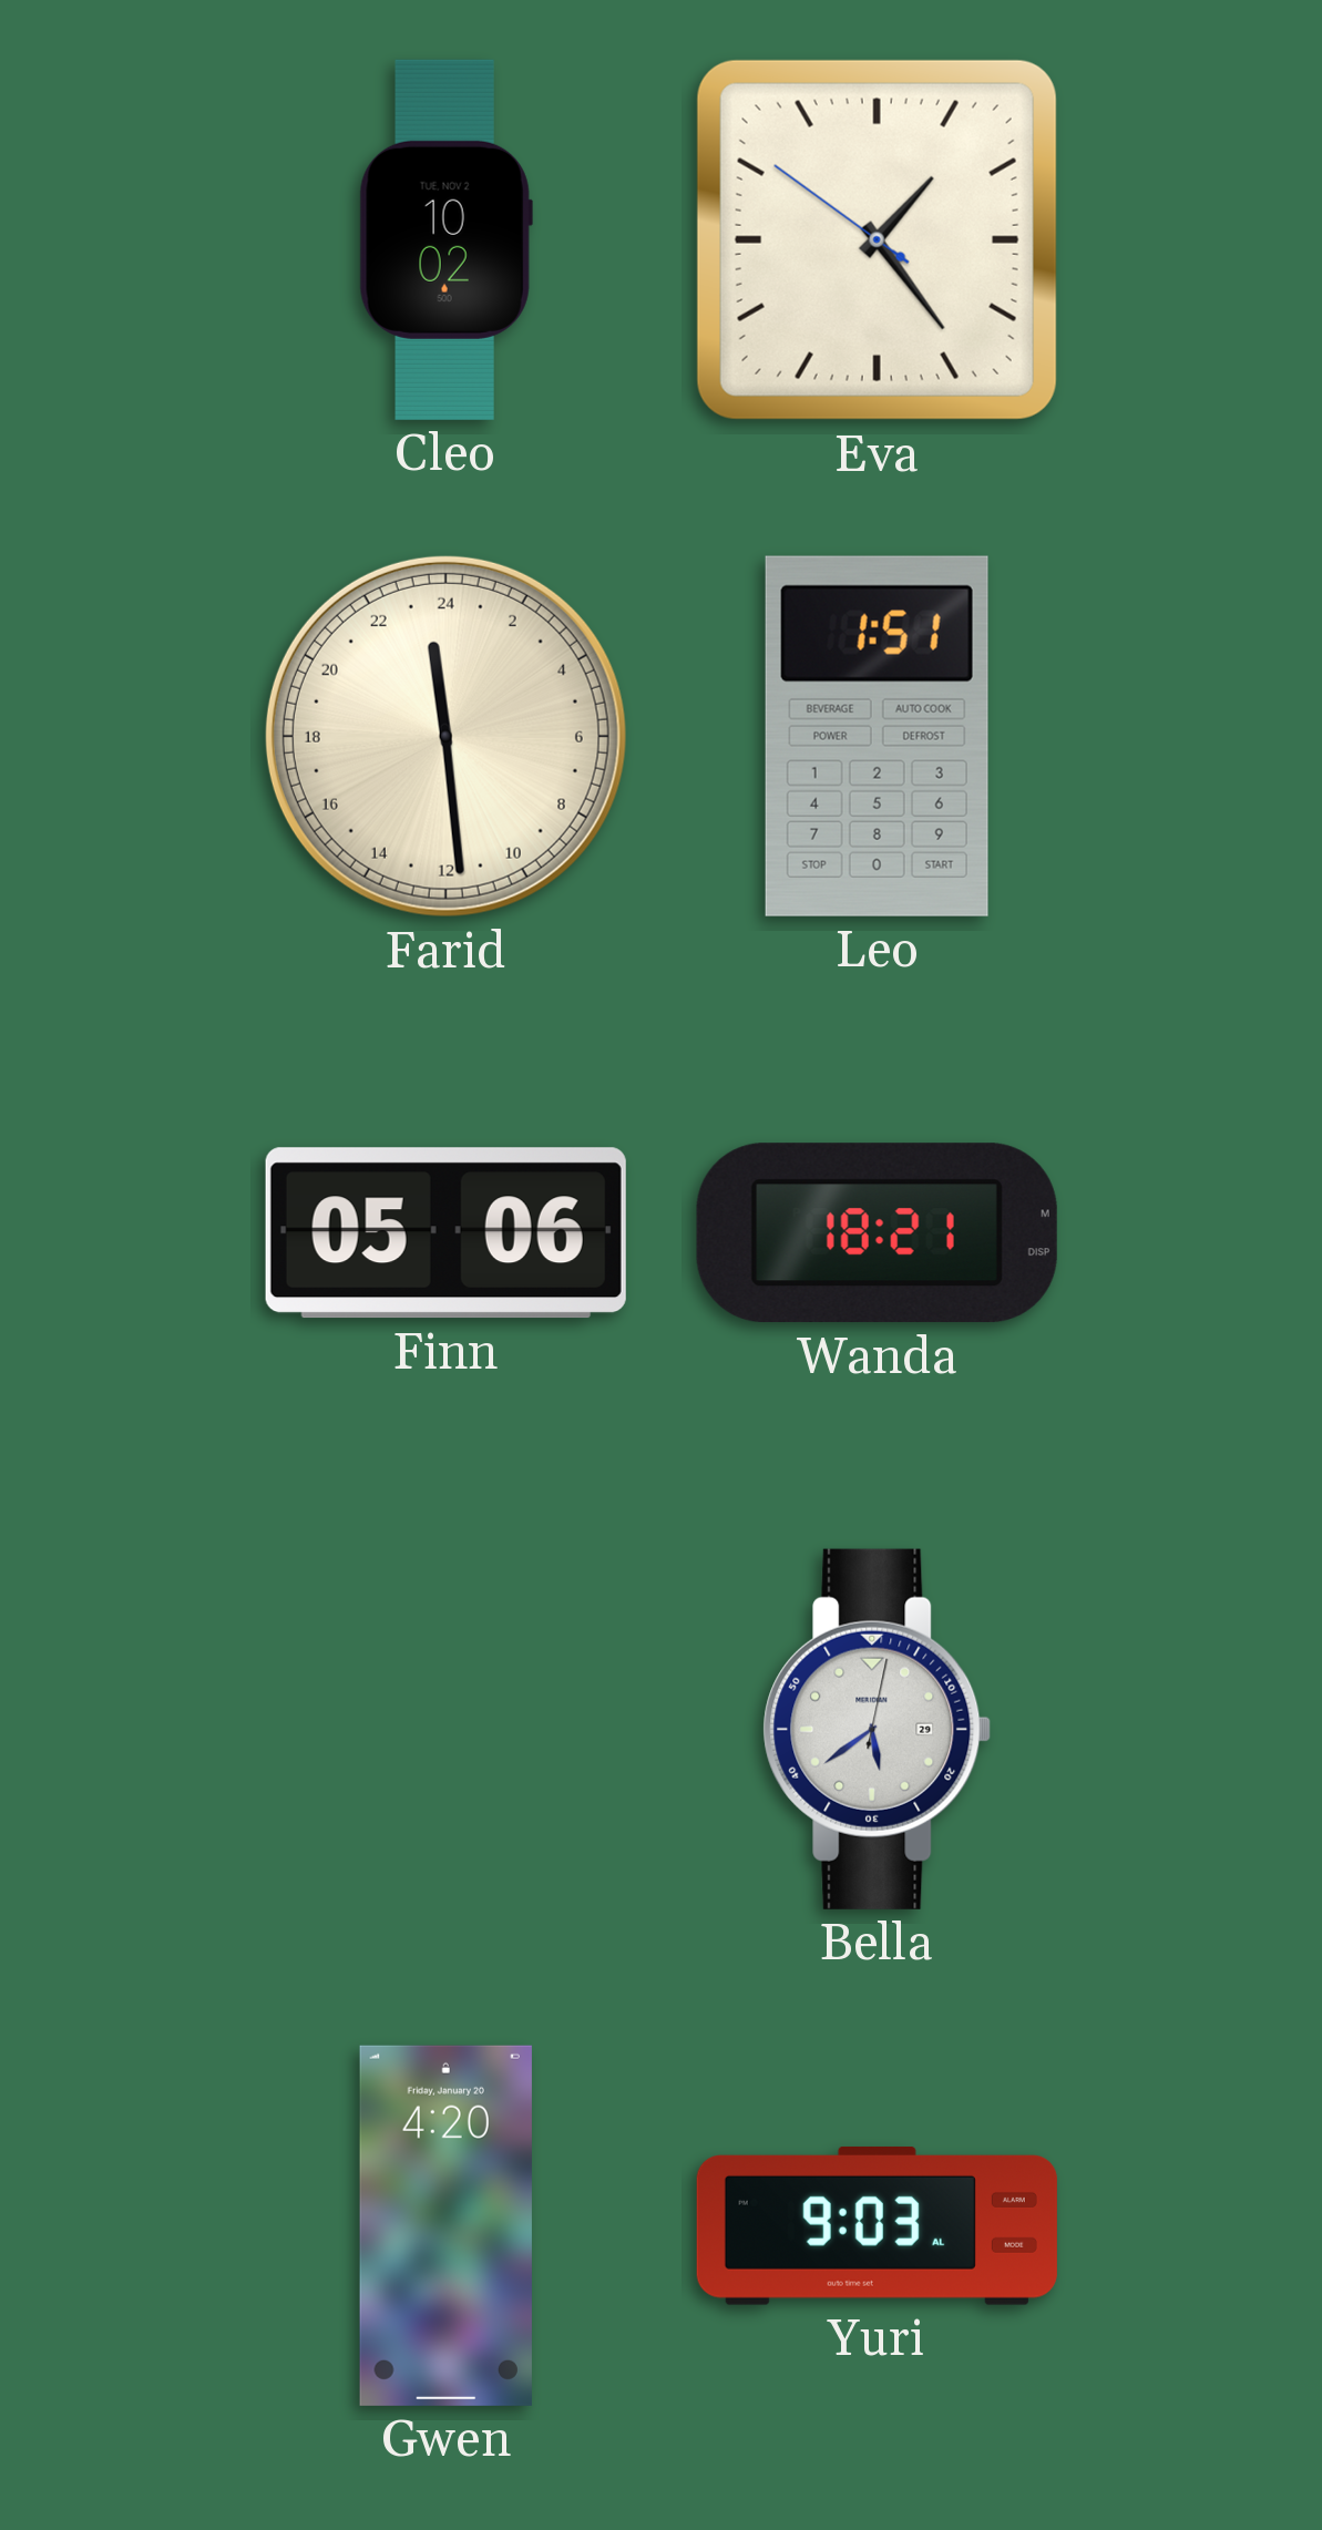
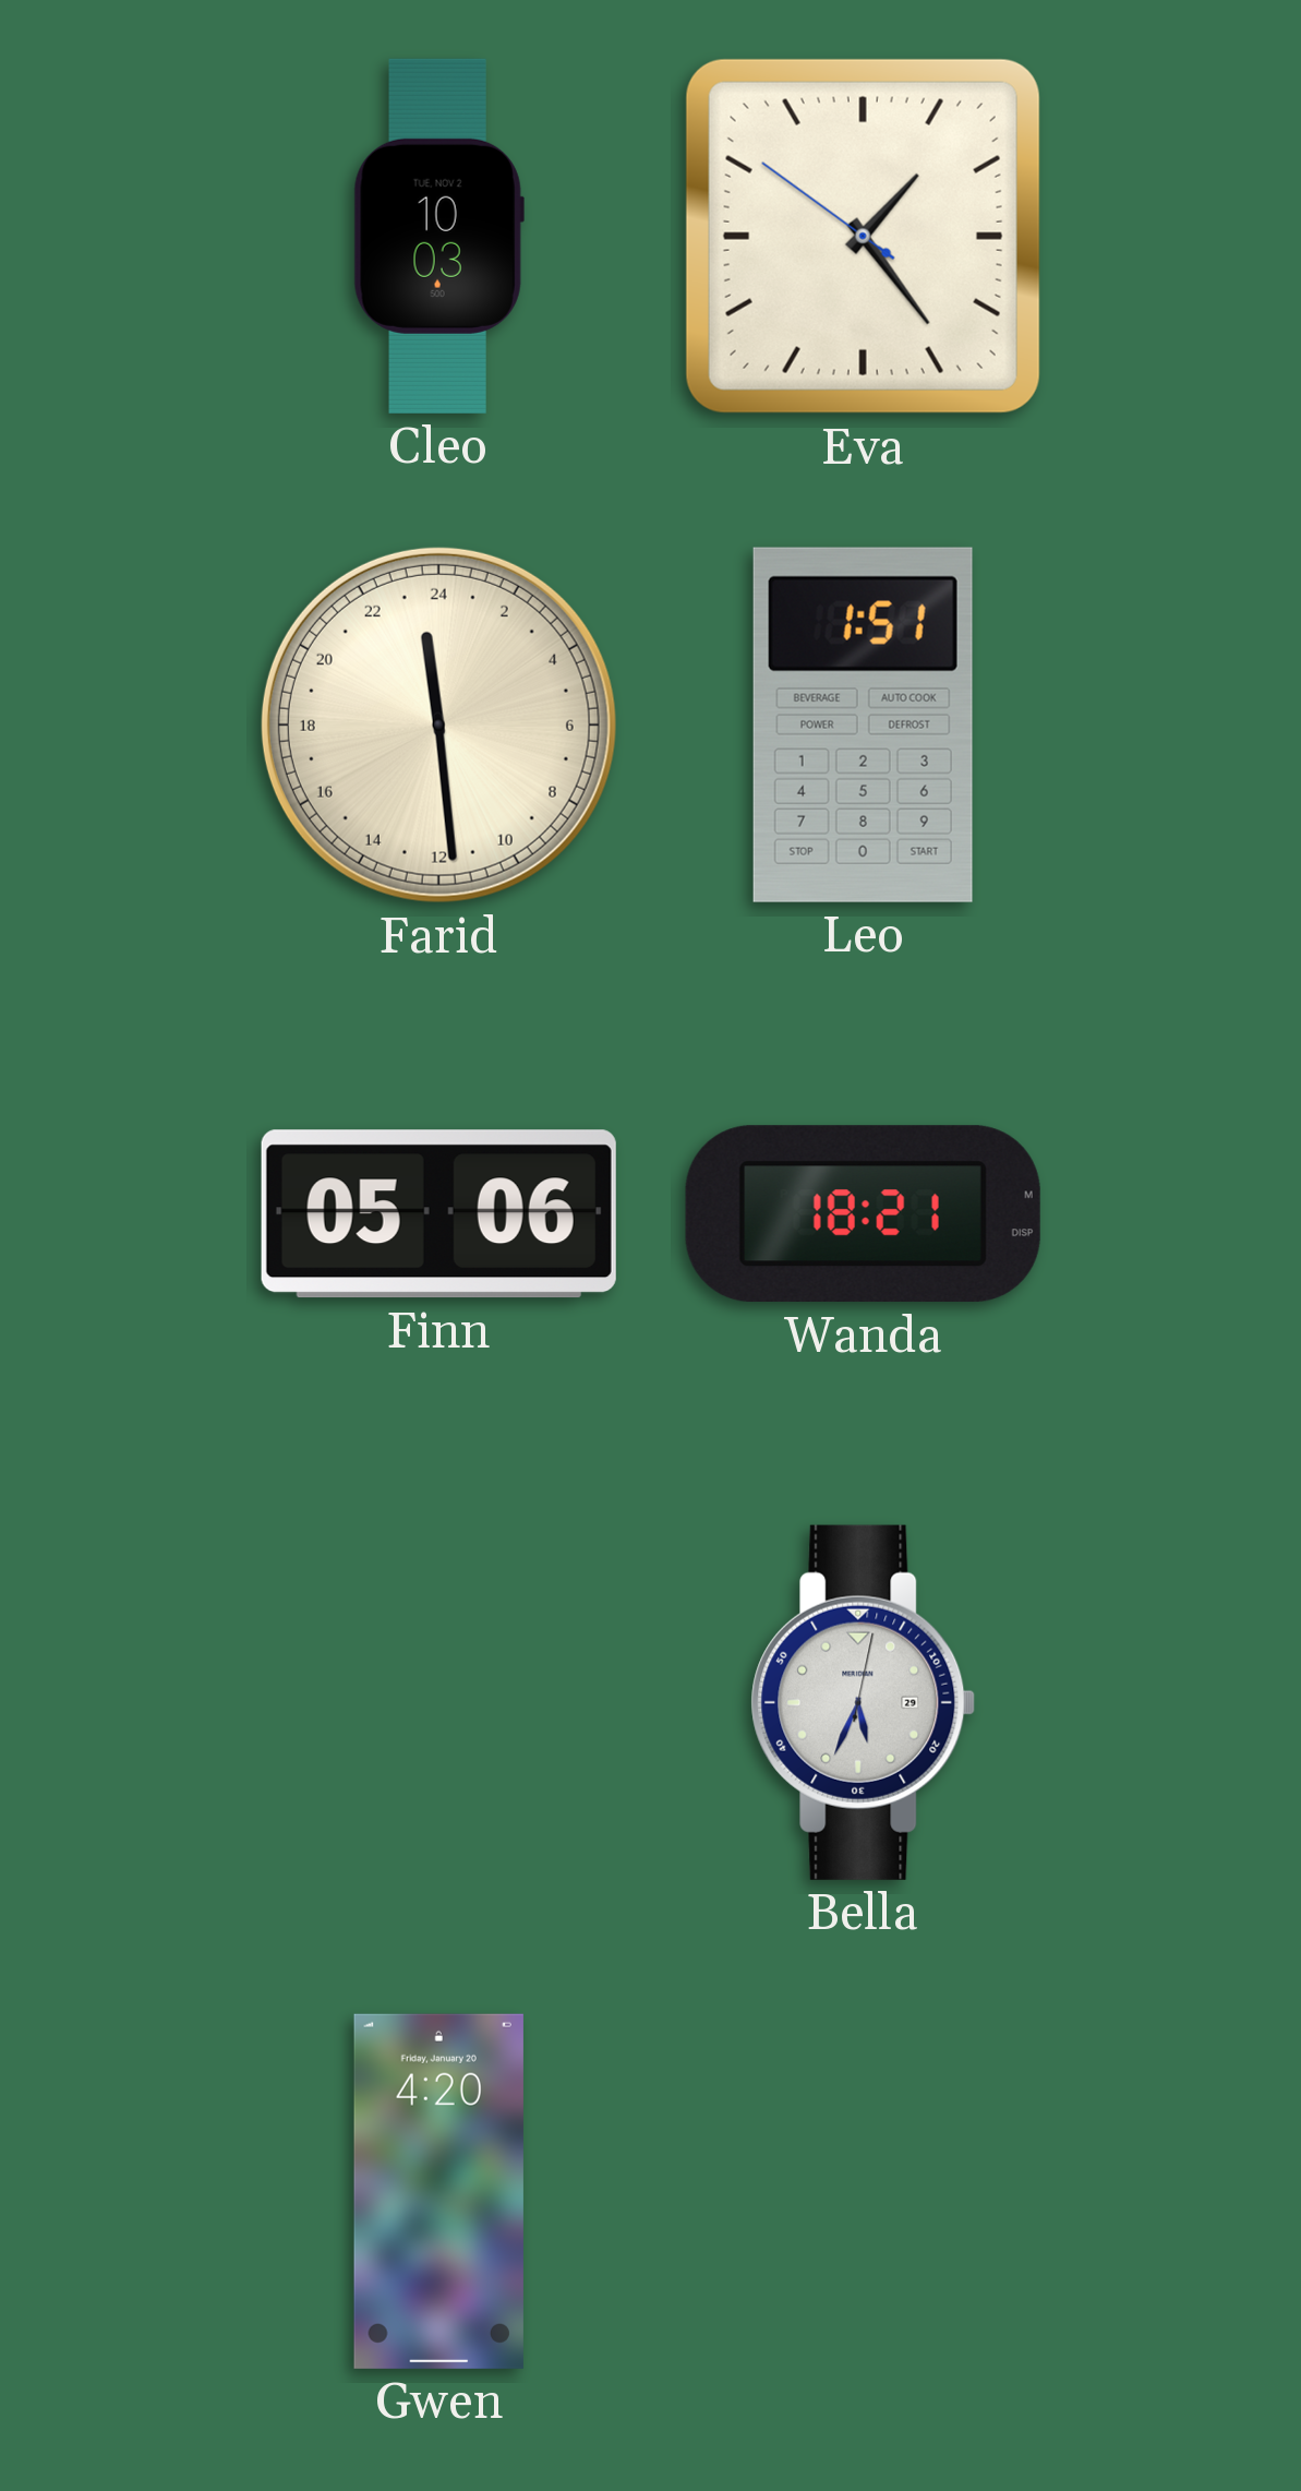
Cleo: 10:02 -> 10:03
Bella: 5:39 -> 5:34
Yuri: 9:03 -> none
